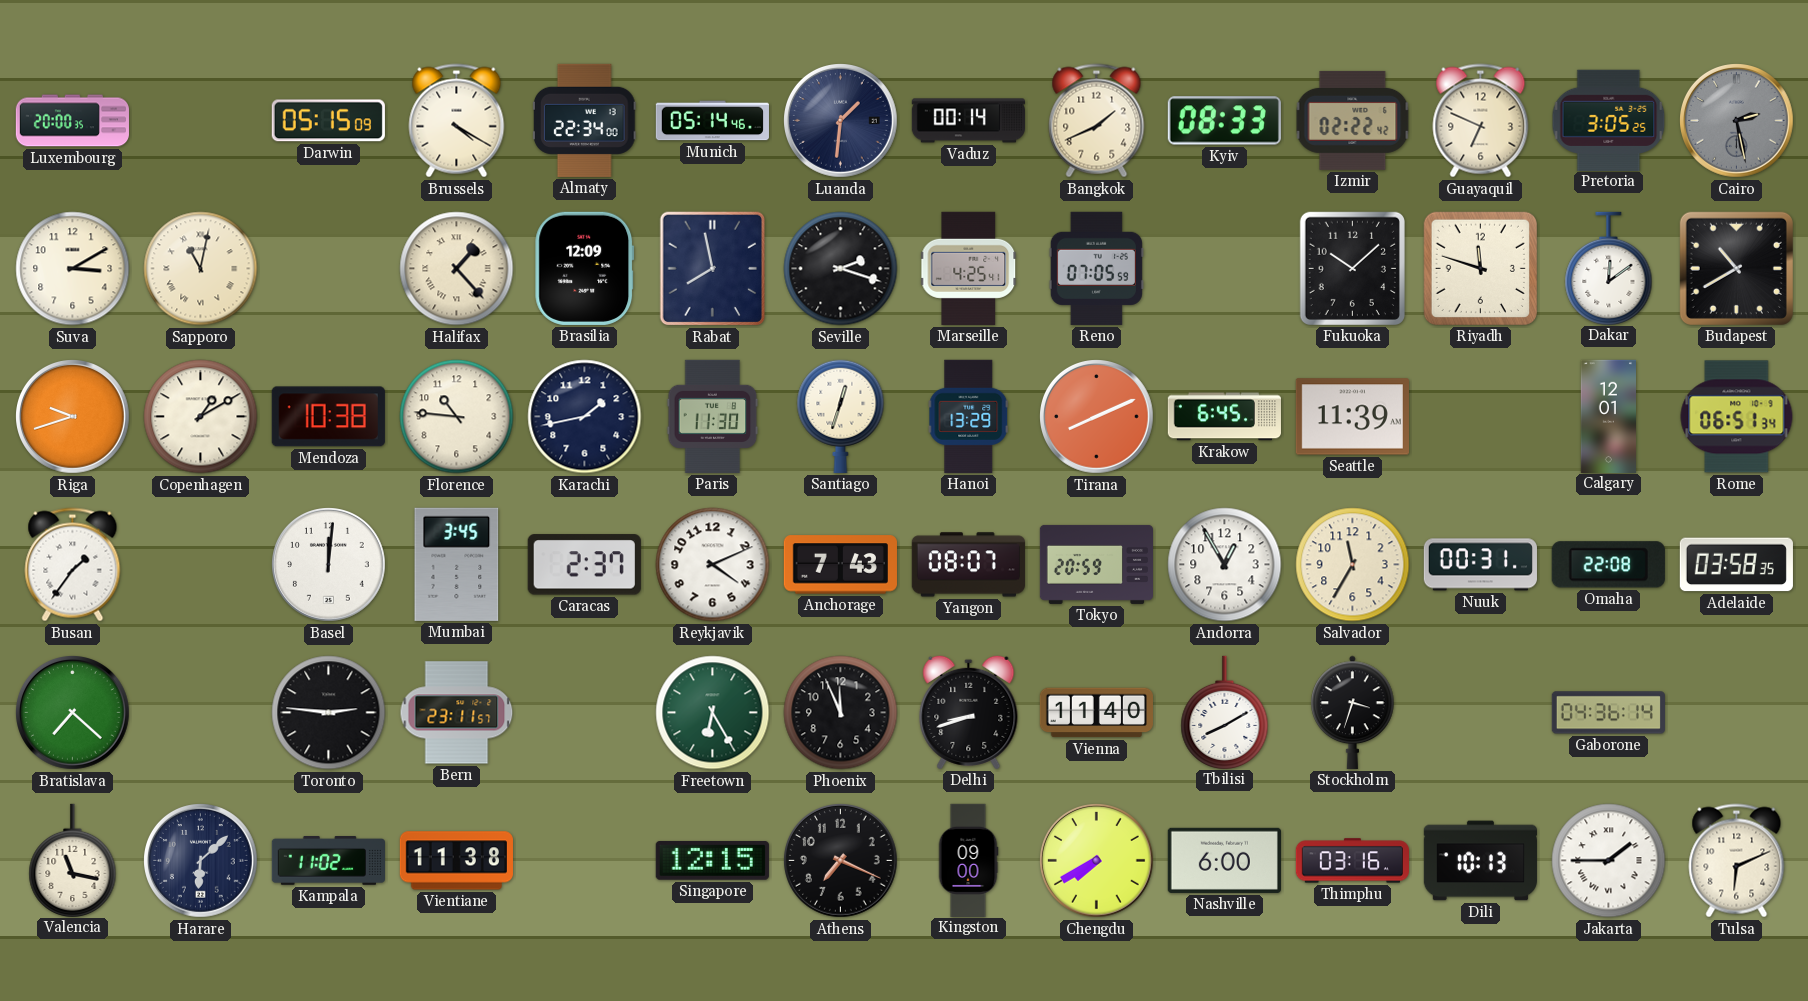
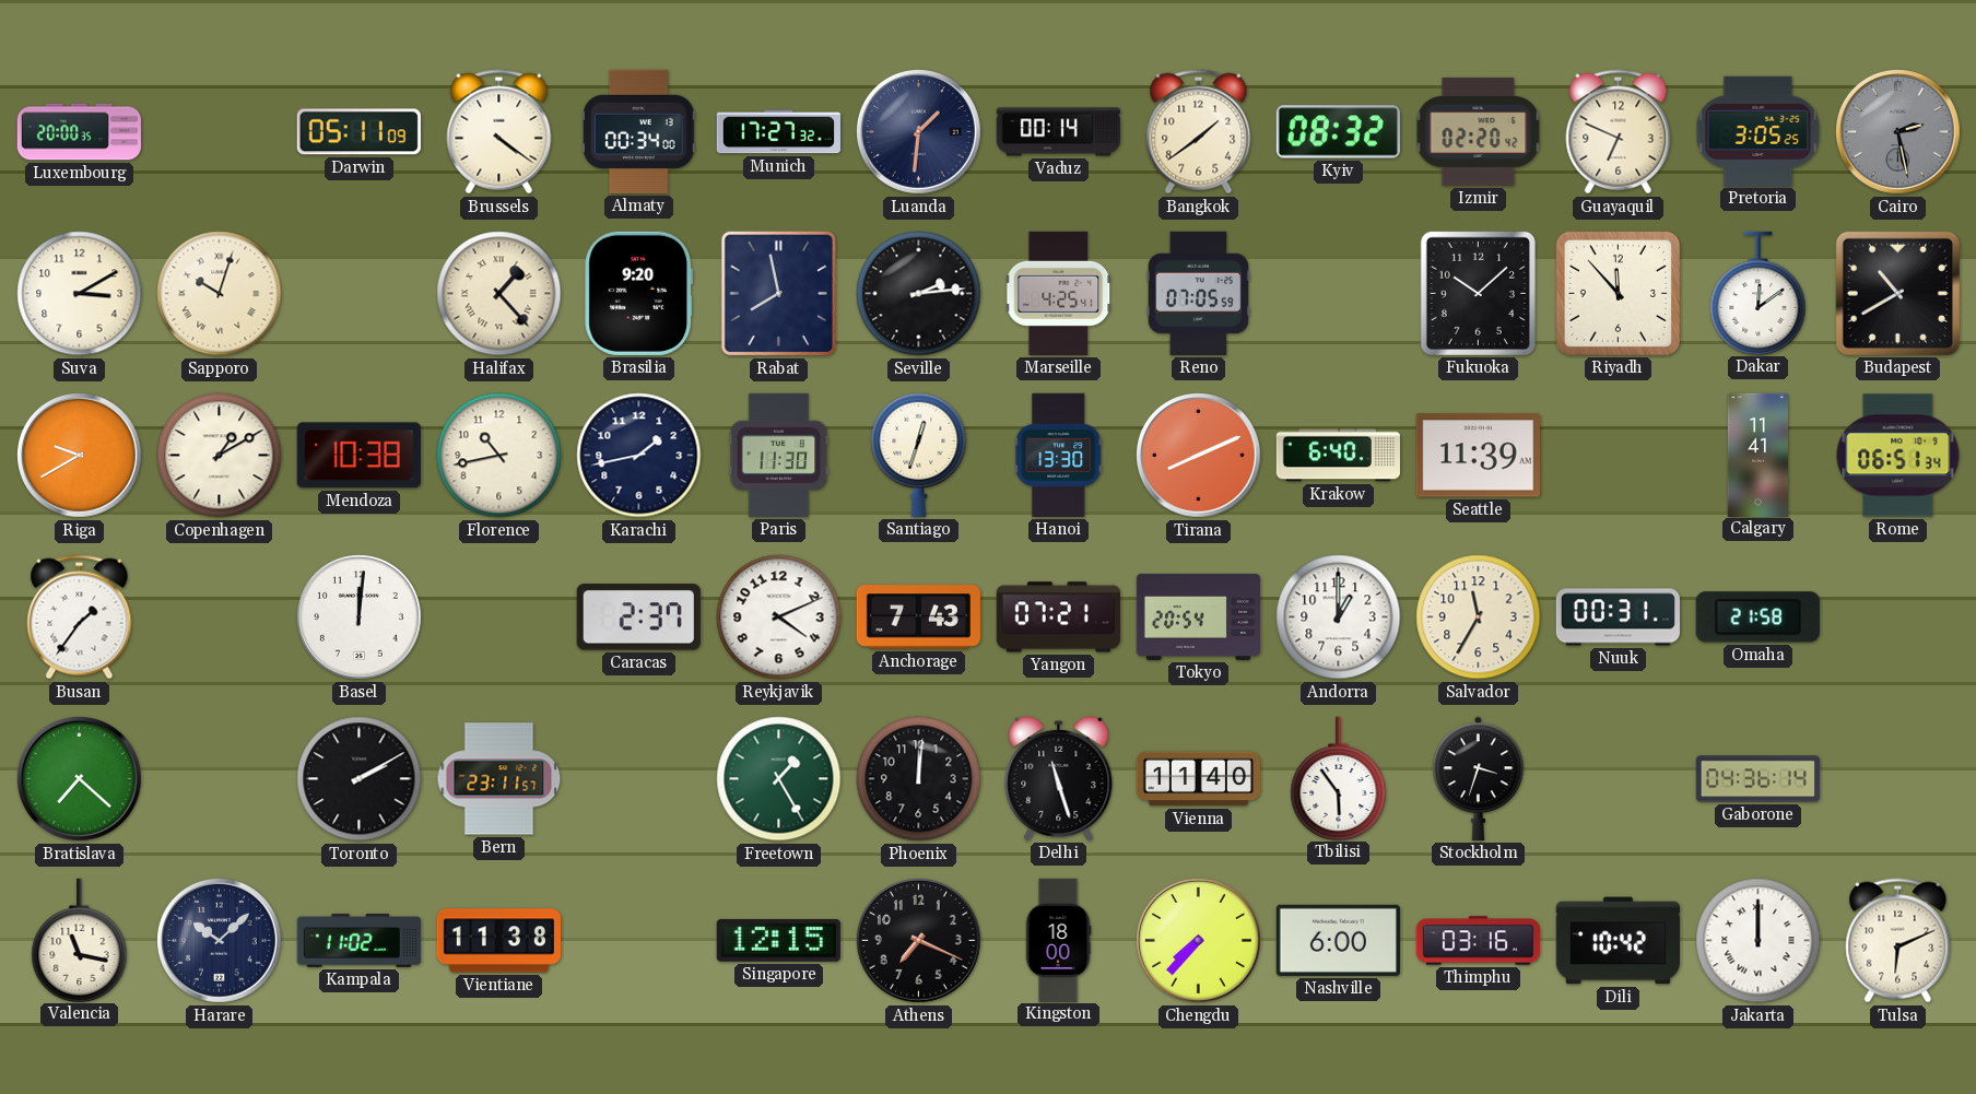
Darwin: 05:15 -> 05:11
Brussels: 4:20 -> 4:21
Almaty: 22:34 -> 00:34
Munich: 05:14 -> 17:27
Bangkok: 1:41 -> 1:39
Kyiv: 08:33 -> 08:32
Izmir: 02:22 -> 02:20
Sapporo: 11:02 -> 10:03
Brasilia: 12:09 -> 9:20
Seville: 2:18 -> 2:14
Riyadh: 11:48 -> 11:53
Riga: 9:42 -> 9:40
Florence: 10:46 -> 10:43
Hanoi: 13:29 -> 13:30
Krakow: 6:45 -> 6:40
Calgary: 12:01 -> 11:41
Mumbai: 3:45 -> none
Yangon: 08:07 -> 07:21
Tokyo: 20:59 -> 20:54
Andorra: 12:55 -> 1:00
Omaha: 22:08 -> 21:58
Adelaide: 03:58 -> none
Toronto: 2:46 -> 2:10
Freetown: 6:25 -> 1:25
Phoenix: 11:56 -> 12:01
Delhi: 8:42 -> 11:27
Tbilisi: 8:10 -> 5:54
Harare: 6:08 -> 10:08
Kingston: 09:00 -> 18:00
Chengdu: 7:40 -> 7:37
Dili: 10:13 -> 10:42
Jakarta: 1:45 -> 12:00
